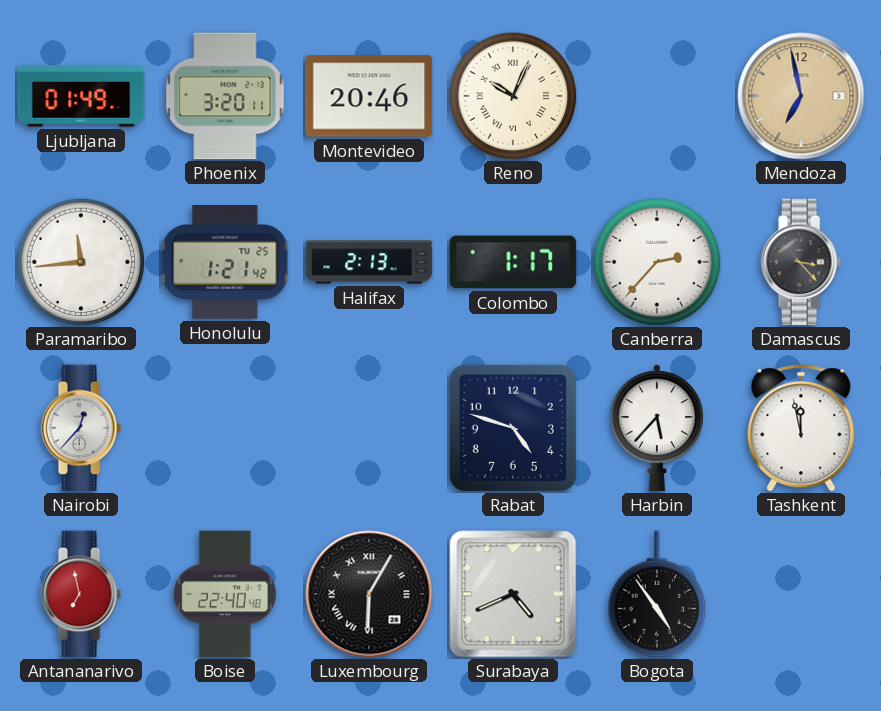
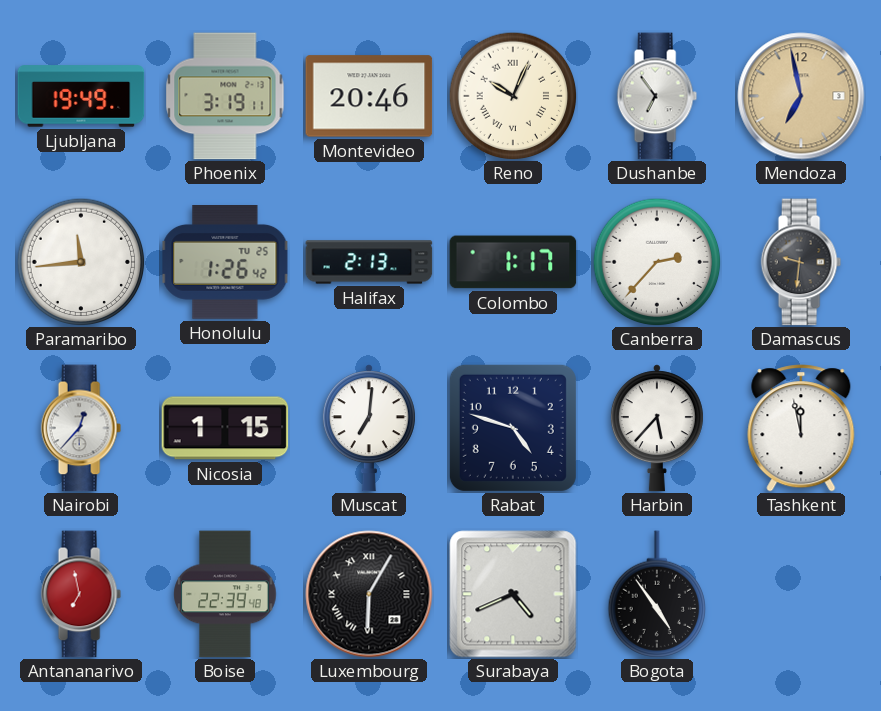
Ljubljana: 01:49 -> 19:49
Phoenix: 3:20 -> 3:19
Dushanbe: none -> 6:54
Honolulu: 1:21 -> 1:26
Damascus: 3:23 -> 9:31
Nicosia: none -> 1:15
Muscat: none -> 7:01
Boise: 22:40 -> 22:39
